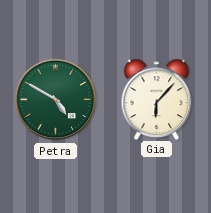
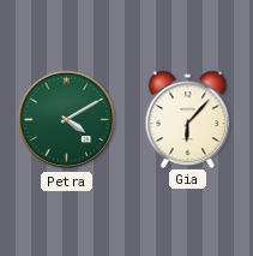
Petra: 4:50 -> 4:10
